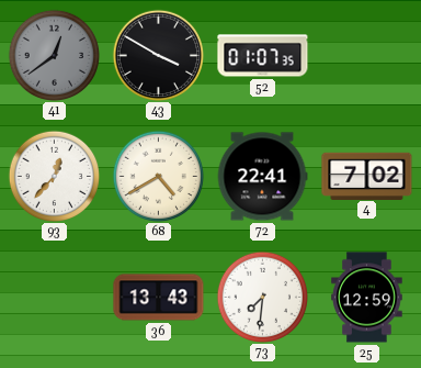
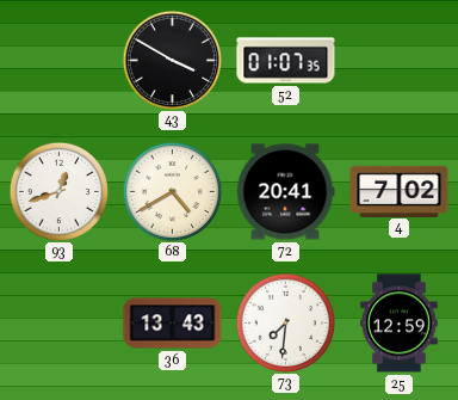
41: 12:39 -> none
93: 12:37 -> 12:42
72: 22:41 -> 20:41
